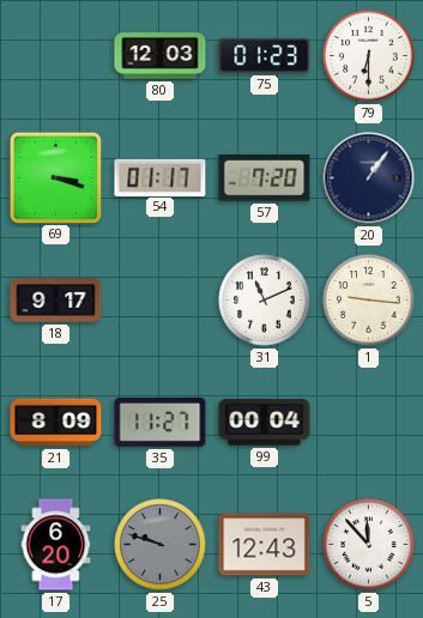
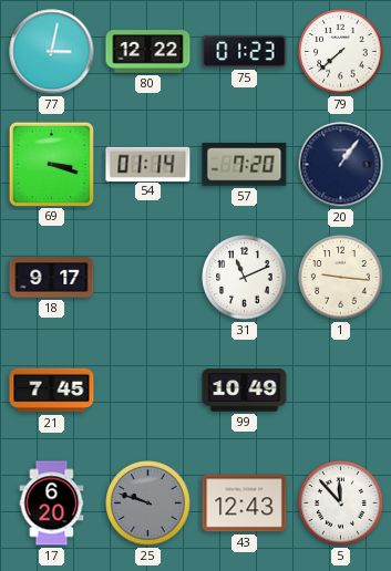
77: none -> 3:02
80: 12:03 -> 12:22
79: 6:30 -> 7:38
54: 01:17 -> 01:14
21: 8:09 -> 7:45
35: 11:27 -> none
99: 00:04 -> 10:49
